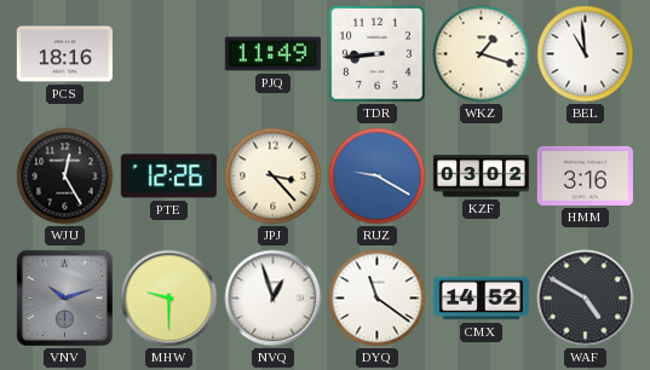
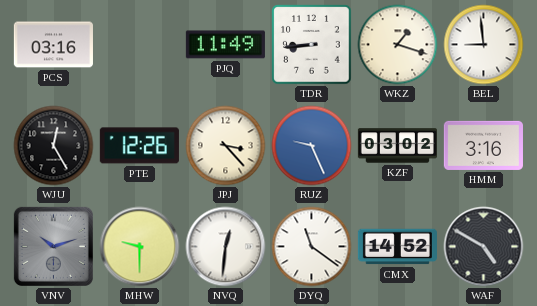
PCS: 18:16 -> 03:16
BEL: 10:59 -> 8:59
RUZ: 9:20 -> 9:26
NVQ: 12:57 -> 12:31
